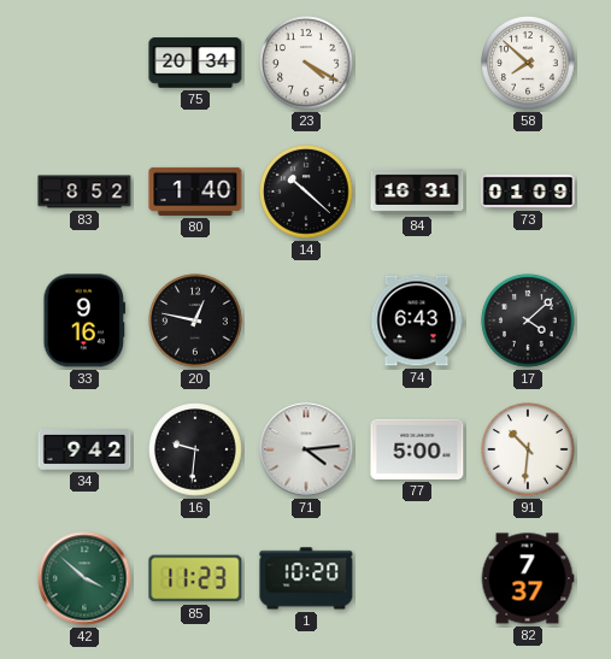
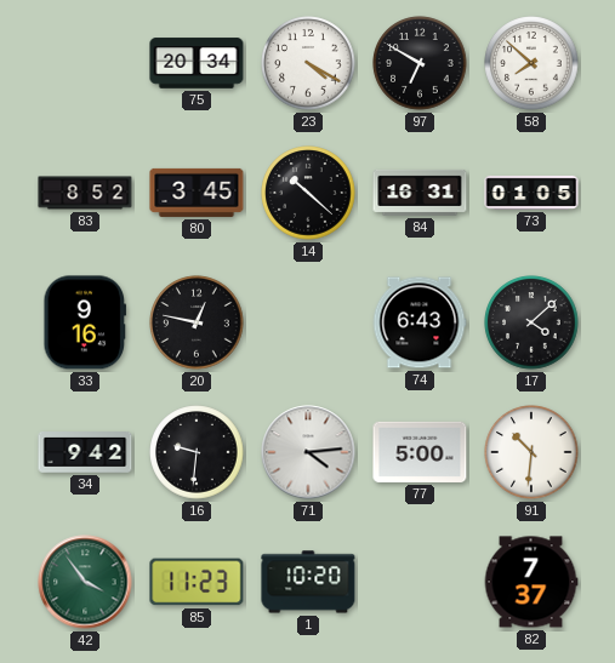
97: none -> 6:50
80: 1:40 -> 3:45
73: 01:09 -> 01:05
42: 3:52 -> 3:54
